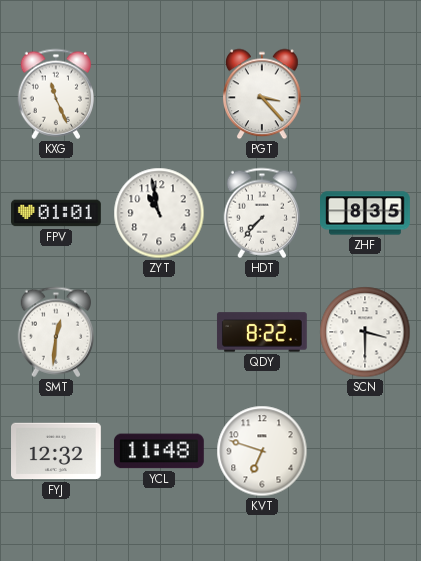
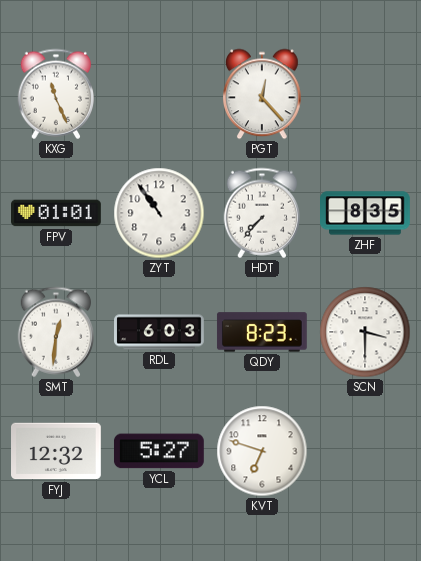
PGT: 3:23 -> 12:23
ZYT: 10:58 -> 10:54
RDL: none -> 6:03
QDY: 8:22 -> 8:23
YCL: 11:48 -> 5:27
